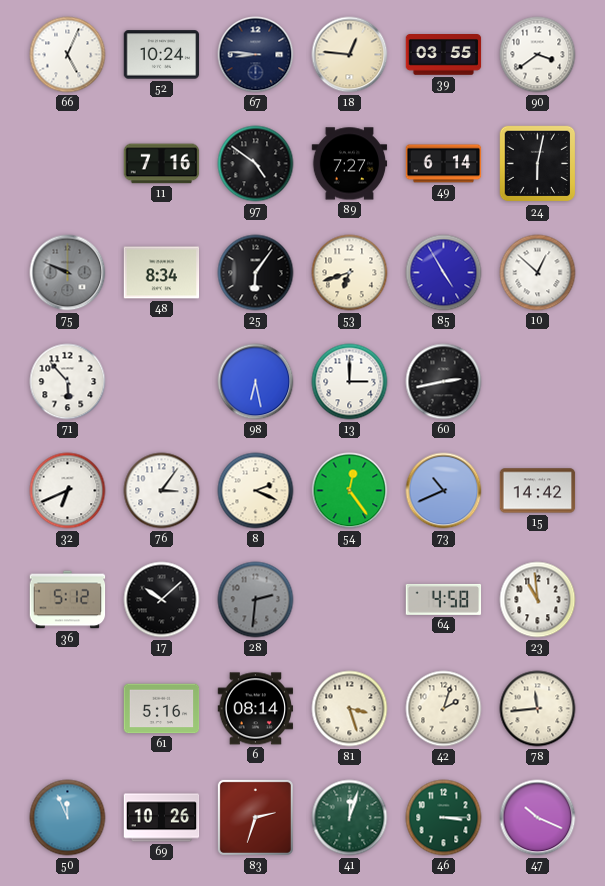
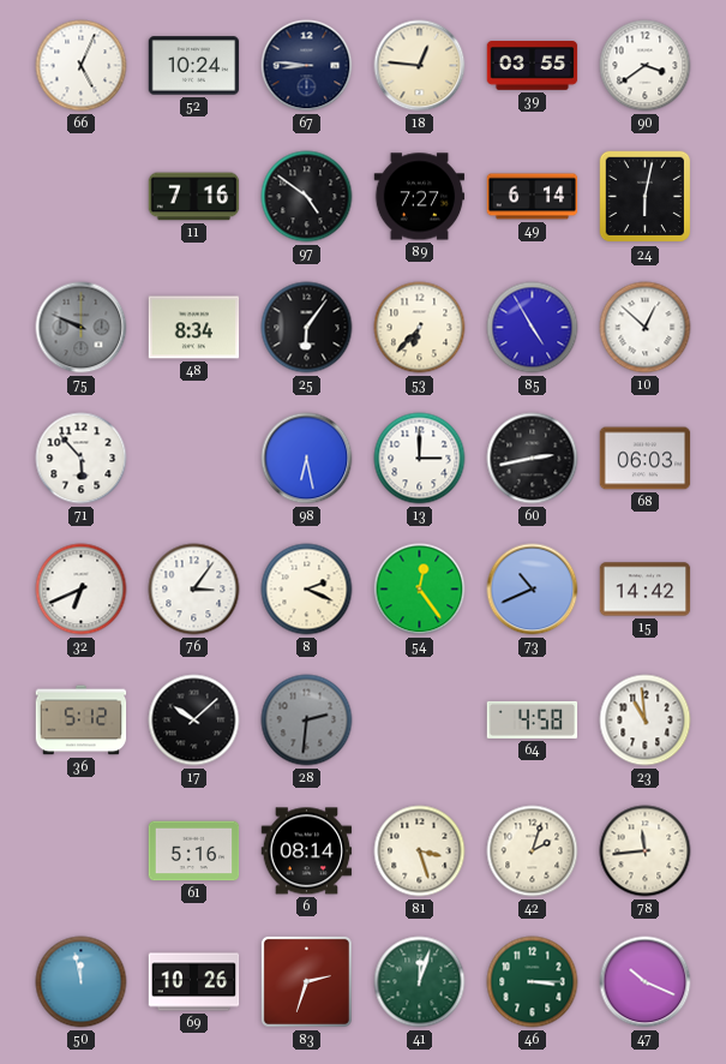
53: 6:42 -> 6:37
68: none -> 06:03
50: 11:56 -> 11:58
